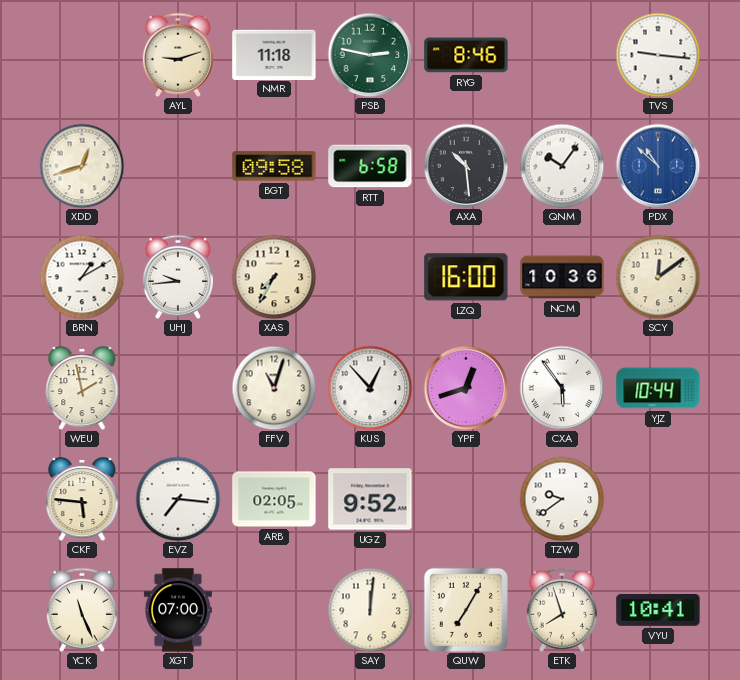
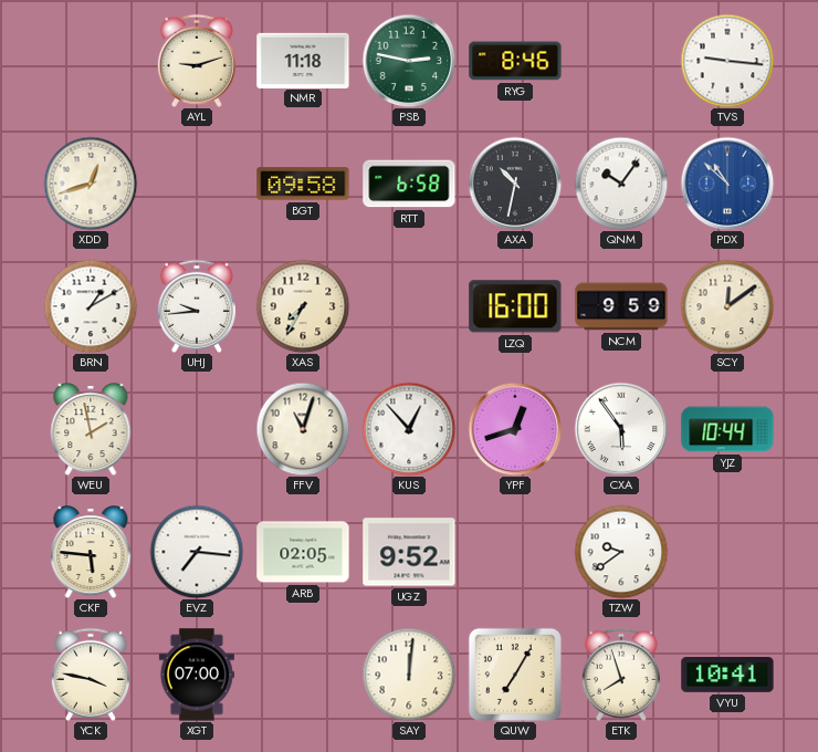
AXA: 10:29 -> 10:32
NCM: 10:36 -> 9:59
YCK: 11:26 -> 3:47
